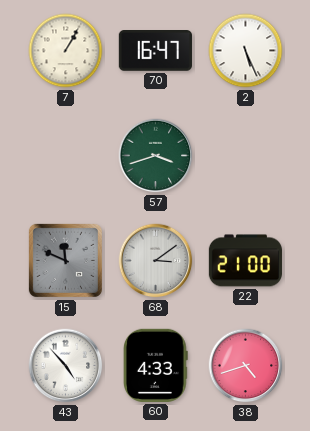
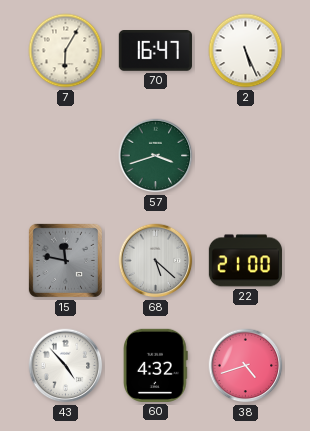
7: 1:05 -> 6:05
15: 11:49 -> 11:47
68: 3:09 -> 5:22
60: 4:33 -> 4:32
